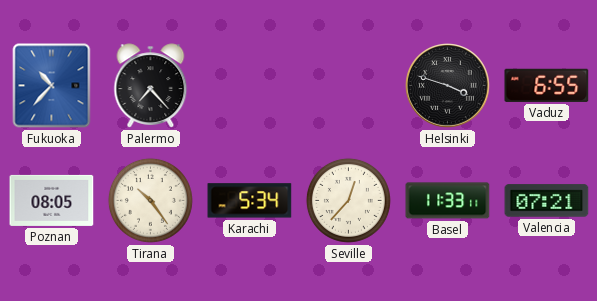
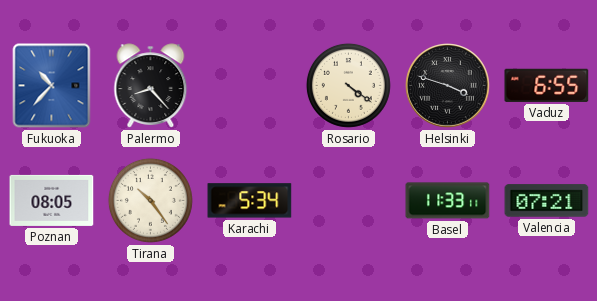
Palermo: 7:23 -> 8:23
Rosario: none -> 4:21
Seville: 12:37 -> none
